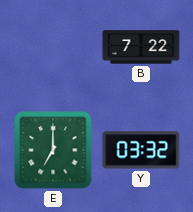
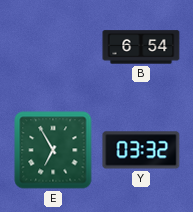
B: 7:22 -> 6:54
E: 7:00 -> 6:55
